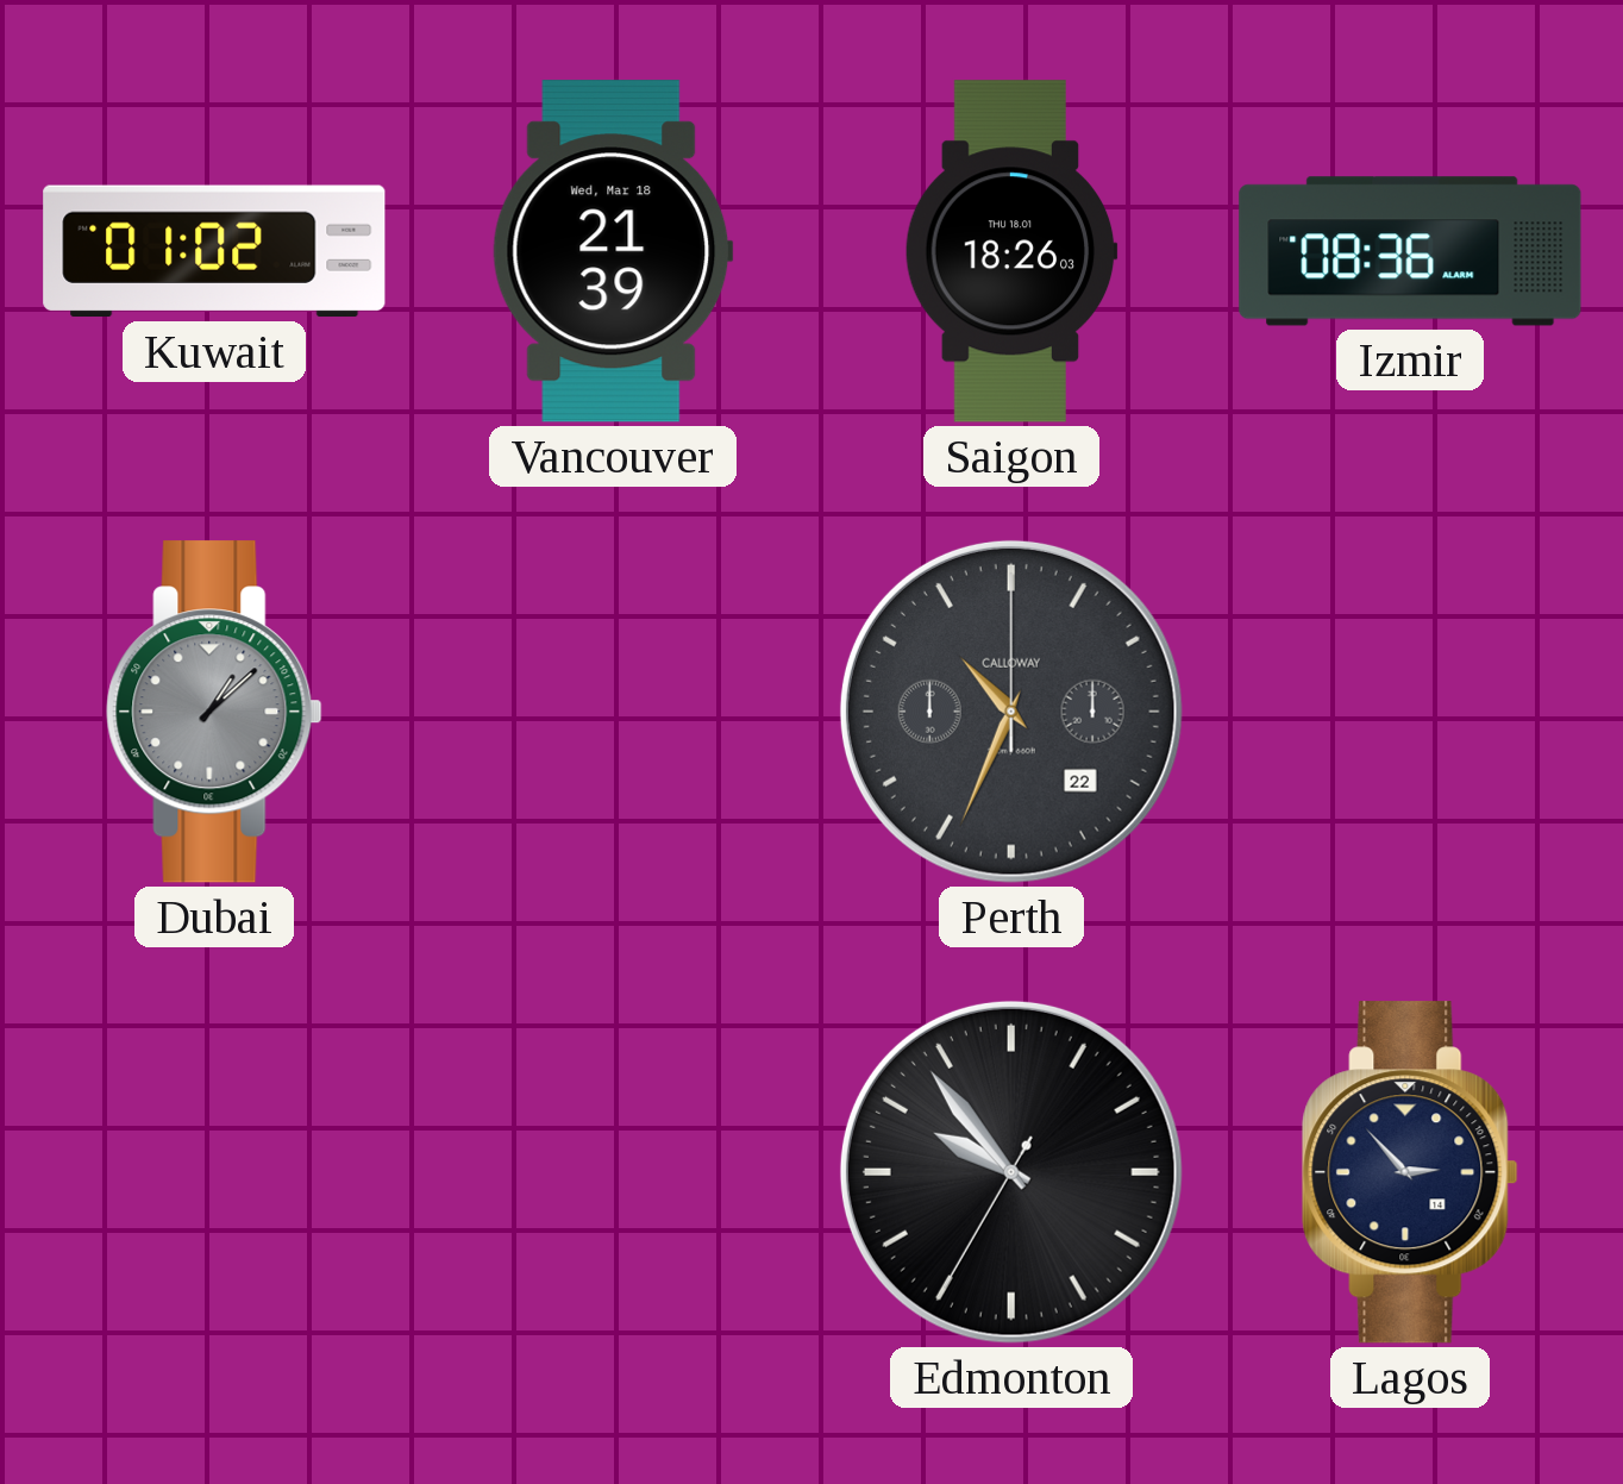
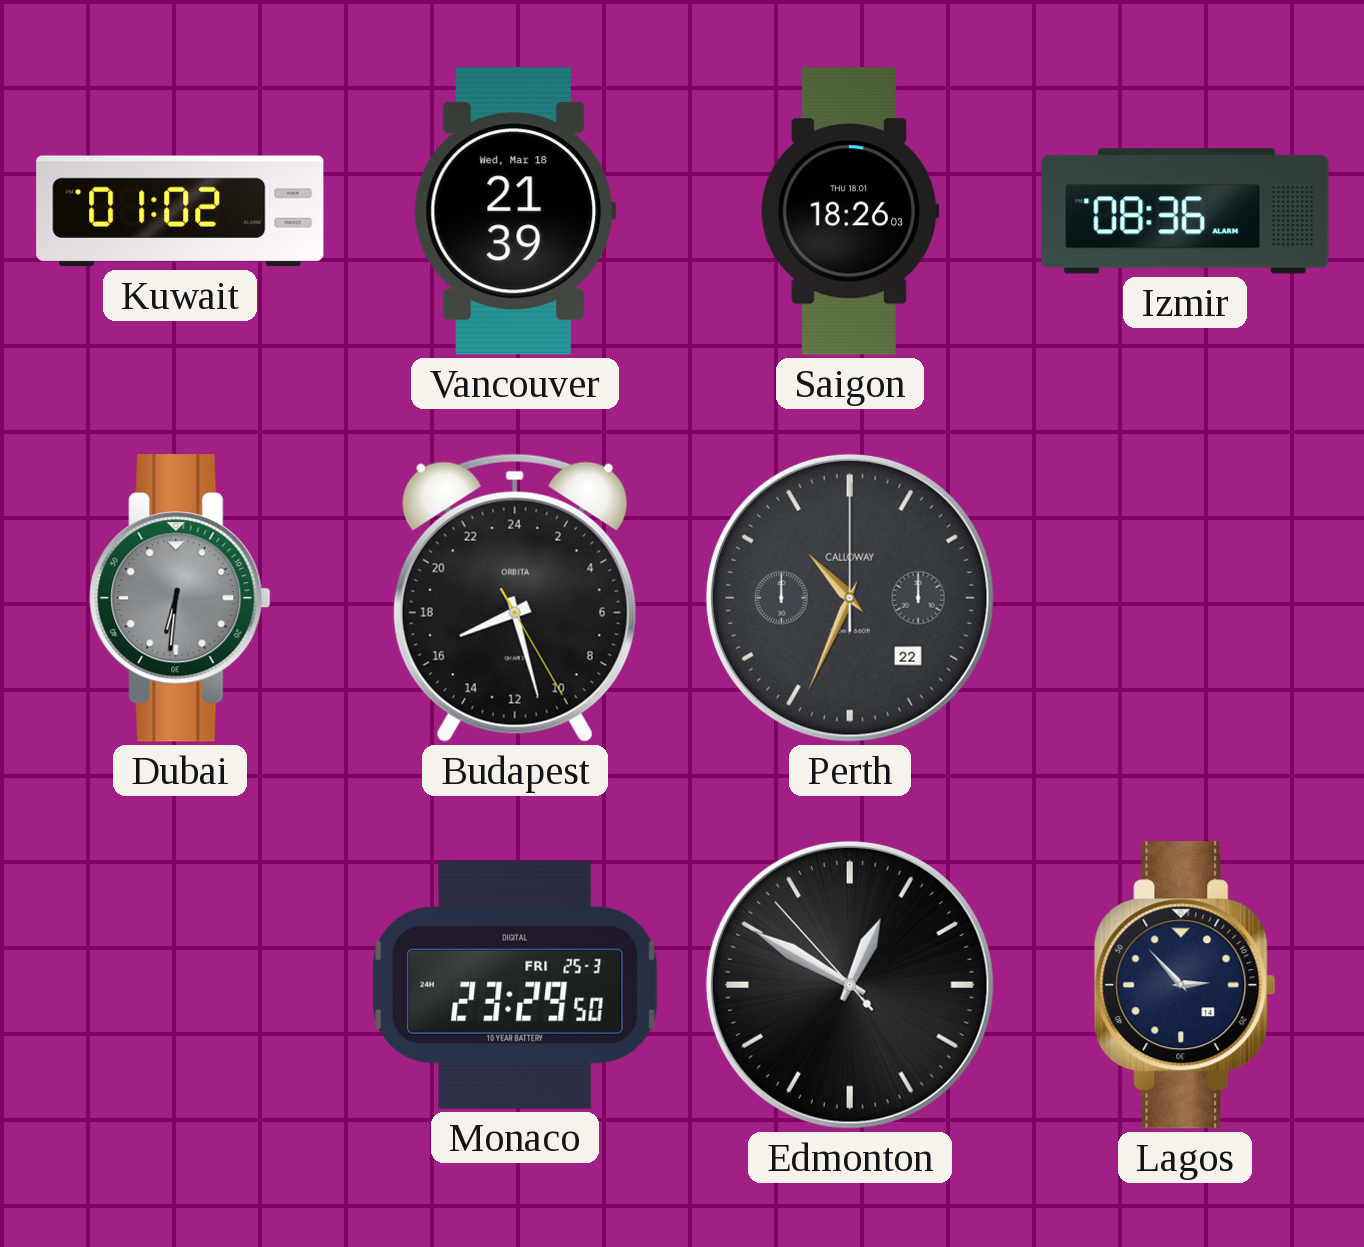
Dubai: 1:08 -> 6:31
Budapest: none -> 16:27
Monaco: none -> 23:29
Edmonton: 9:53 -> 12:49
